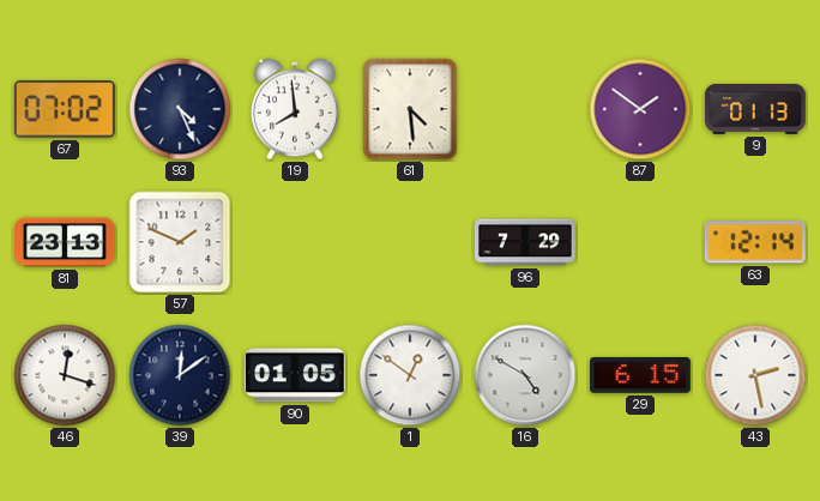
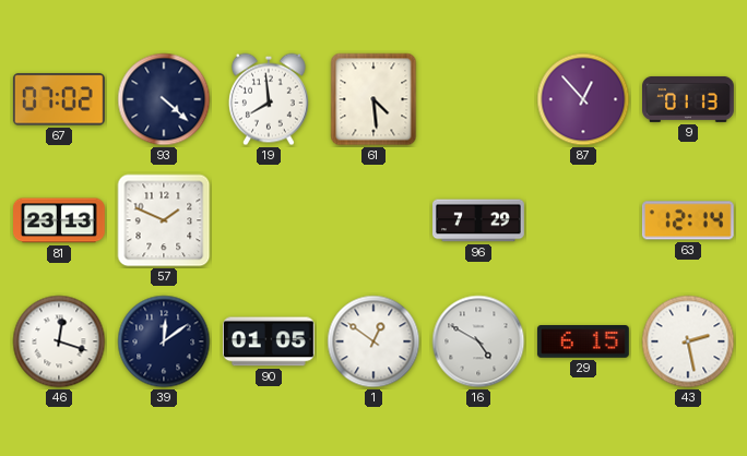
93: 4:26 -> 4:22
87: 1:51 -> 12:53
